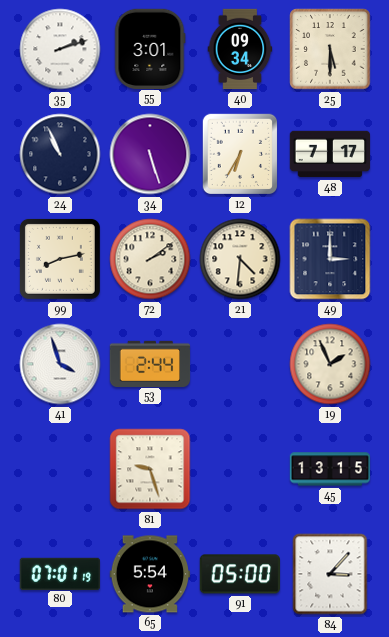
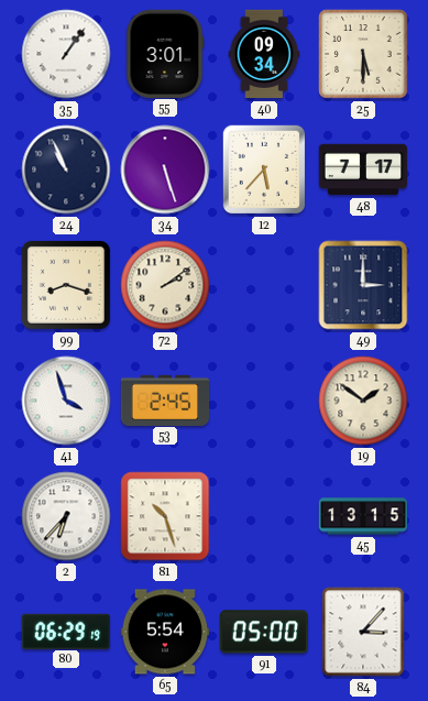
35: 2:12 -> 1:06
12: 6:35 -> 5:37
99: 8:13 -> 8:18
21: 4:31 -> none
53: 2:44 -> 2:45
19: 1:56 -> 1:51
2: none -> 6:37
81: 9:27 -> 10:27
80: 07:01 -> 06:29
